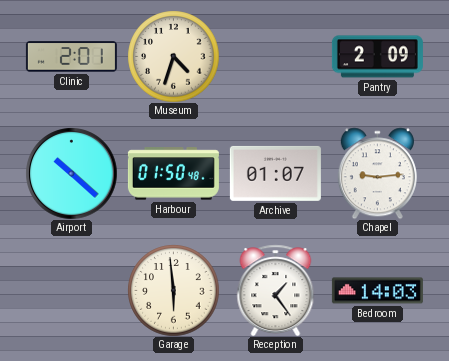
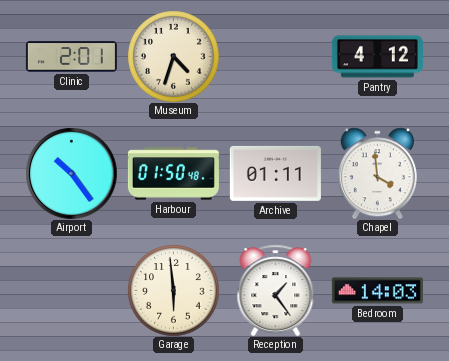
Pantry: 2:09 -> 4:12
Airport: 10:22 -> 10:24
Archive: 01:07 -> 01:11
Chapel: 9:14 -> 3:59
